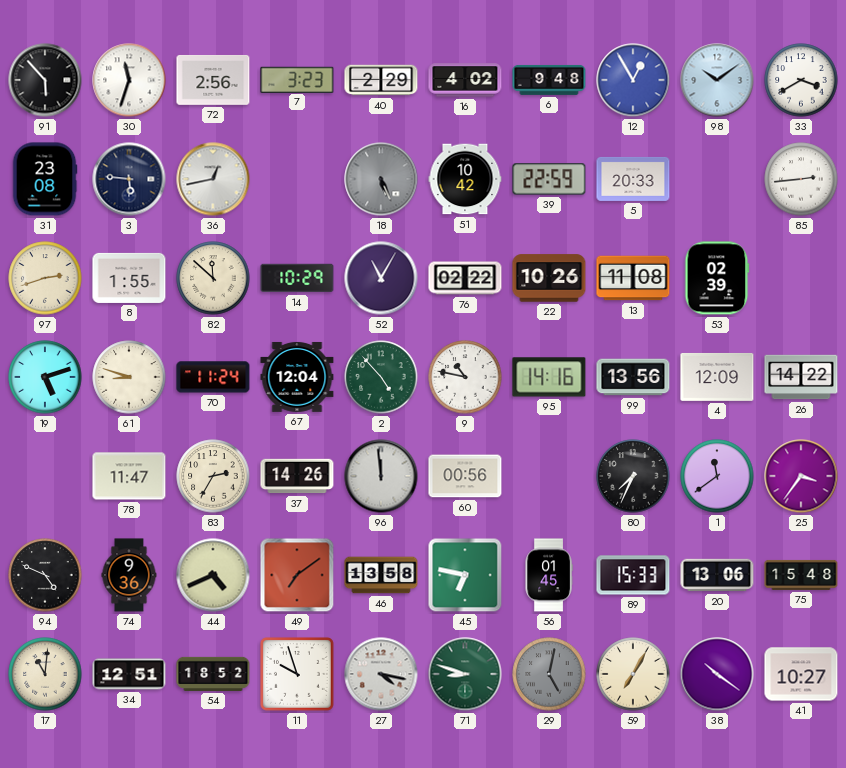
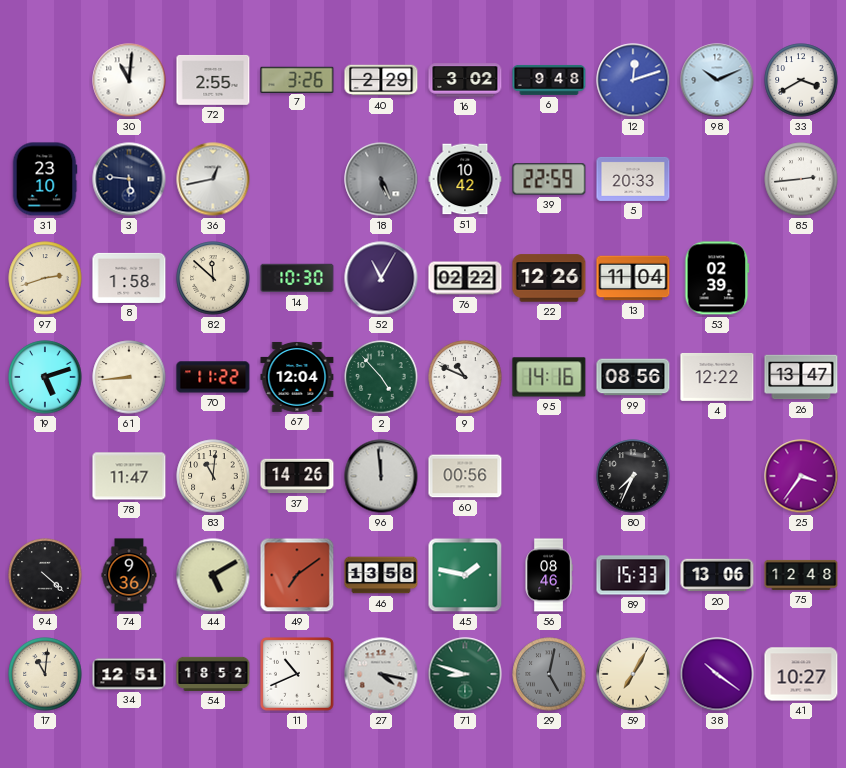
91: 5:53 -> none
30: 11:33 -> 11:01
72: 2:56 -> 2:55
7: 3:23 -> 3:26
16: 4:02 -> 3:02
12: 12:55 -> 12:12
98: 10:09 -> 10:11
31: 23:08 -> 23:10
8: 1:55 -> 1:58
14: 10:29 -> 10:30
22: 10:26 -> 12:26
13: 11:08 -> 11:04
61: 8:48 -> 8:44
70: 11:24 -> 11:22
9: 10:47 -> 10:49
99: 13:56 -> 08:56
4: 12:09 -> 12:22
26: 14:22 -> 13:47
83: 2:35 -> 11:01
1: 11:39 -> none
94: 4:49 -> 4:22
44: 4:41 -> 5:10
45: 6:47 -> 1:47
56: 01:45 -> 08:46
75: 15:48 -> 12:48
11: 9:57 -> 10:41
